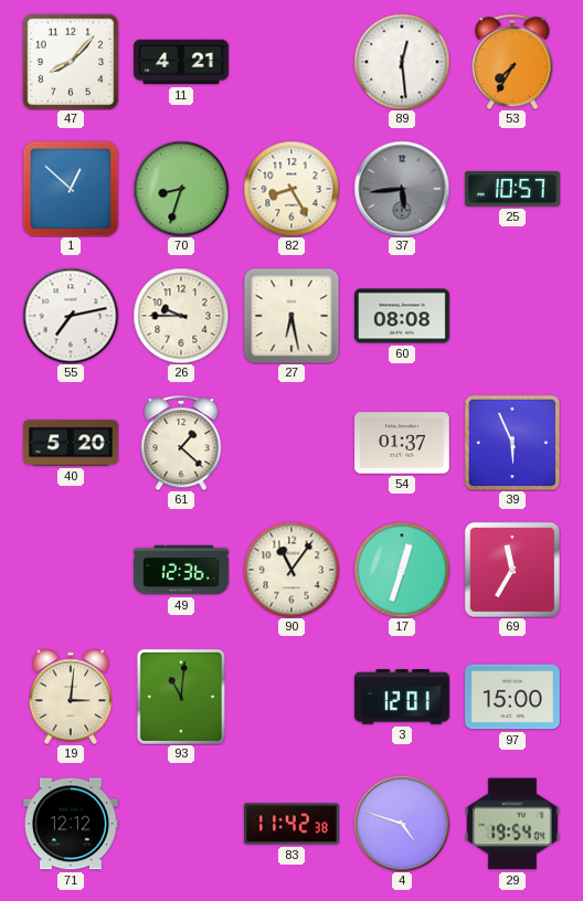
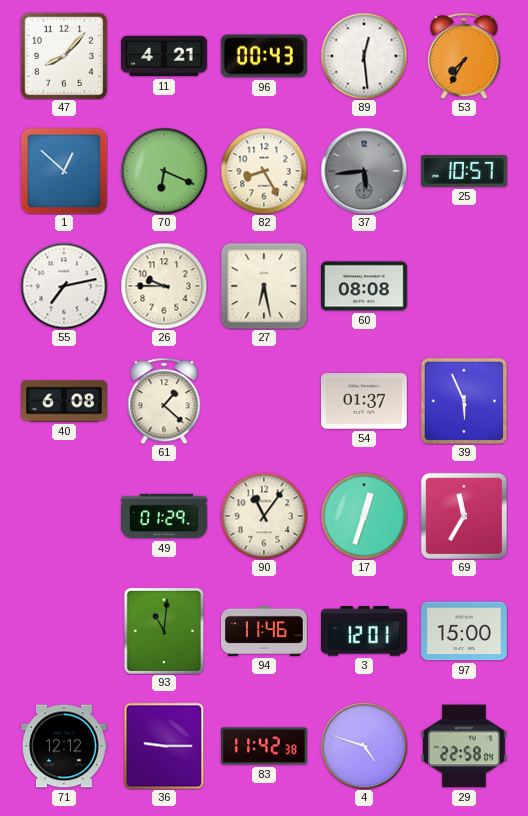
96: none -> 00:43
70: 8:33 -> 6:19
40: 5:20 -> 6:08
49: 12:36 -> 01:29
19: 3:01 -> none
94: none -> 11:46
36: none -> 9:15
29: 19:54 -> 22:58
